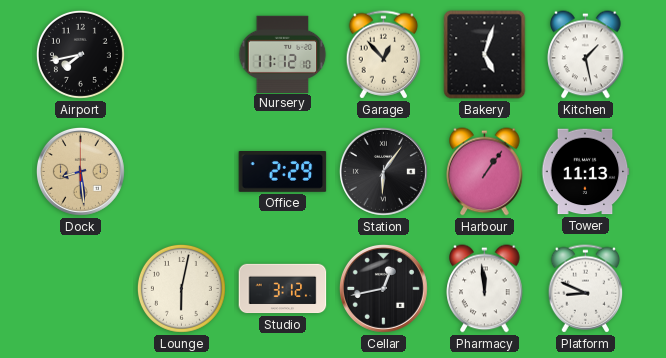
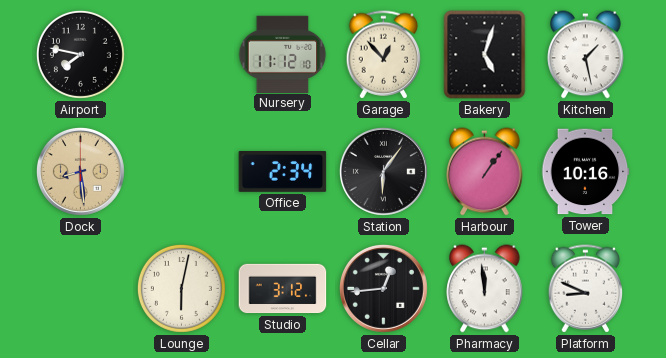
Airport: 7:43 -> 7:47
Office: 2:29 -> 2:34
Tower: 11:13 -> 10:16
Cellar: 12:43 -> 12:44
